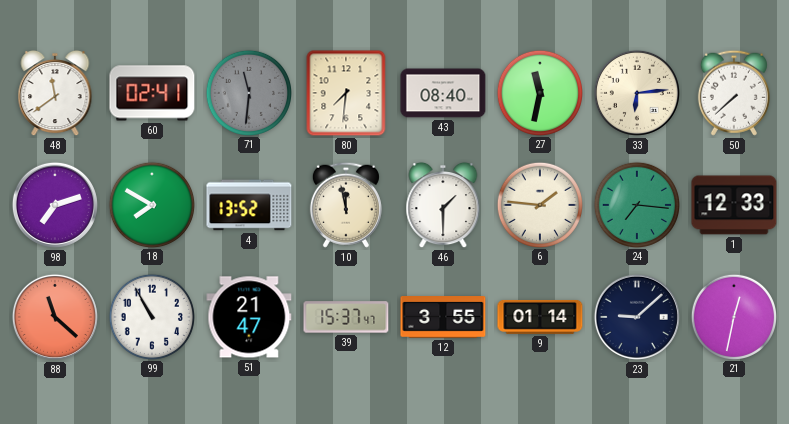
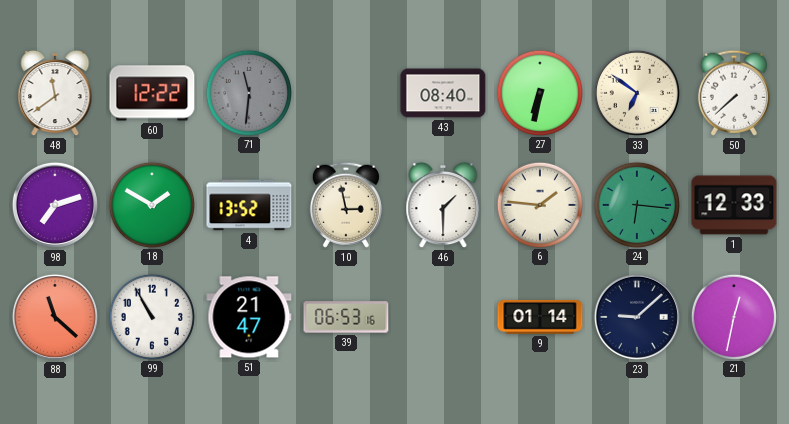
60: 02:41 -> 12:22
80: 7:31 -> none
27: 11:32 -> 6:32
33: 6:14 -> 6:51
18: 7:50 -> 1:50
10: 11:58 -> 2:58
24: 7:16 -> 6:16
39: 15:37 -> 06:53
12: 3:55 -> none
